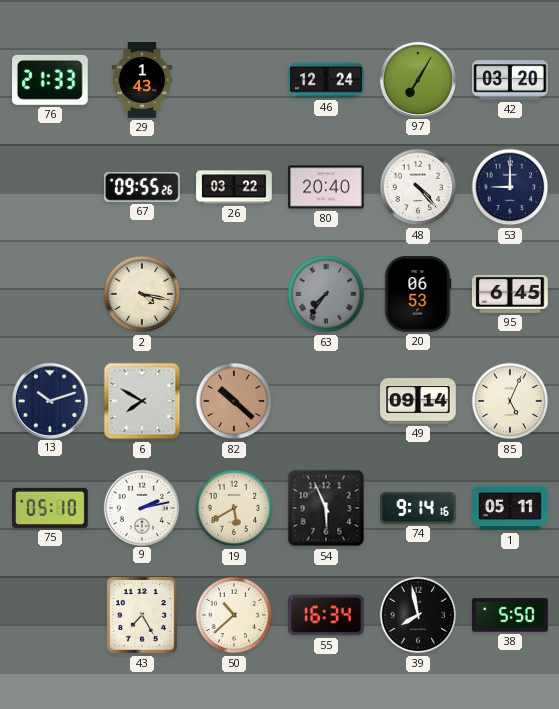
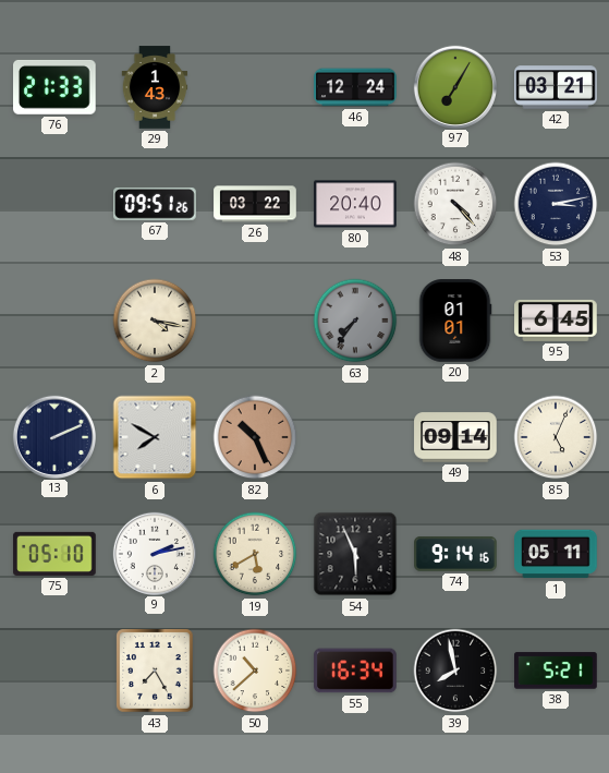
42: 03:20 -> 03:21
67: 09:55 -> 09:51
53: 9:00 -> 3:13
20: 06:53 -> 01:01
13: 10:12 -> 2:11
82: 10:22 -> 10:26
38: 5:50 -> 5:21
